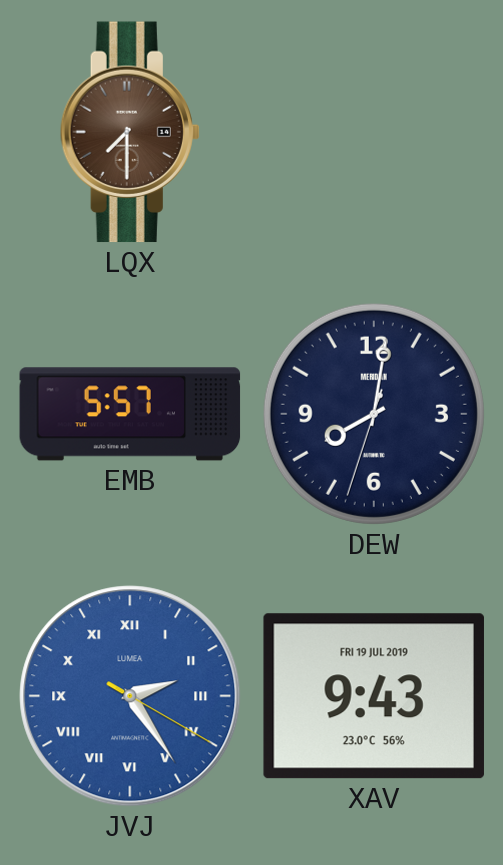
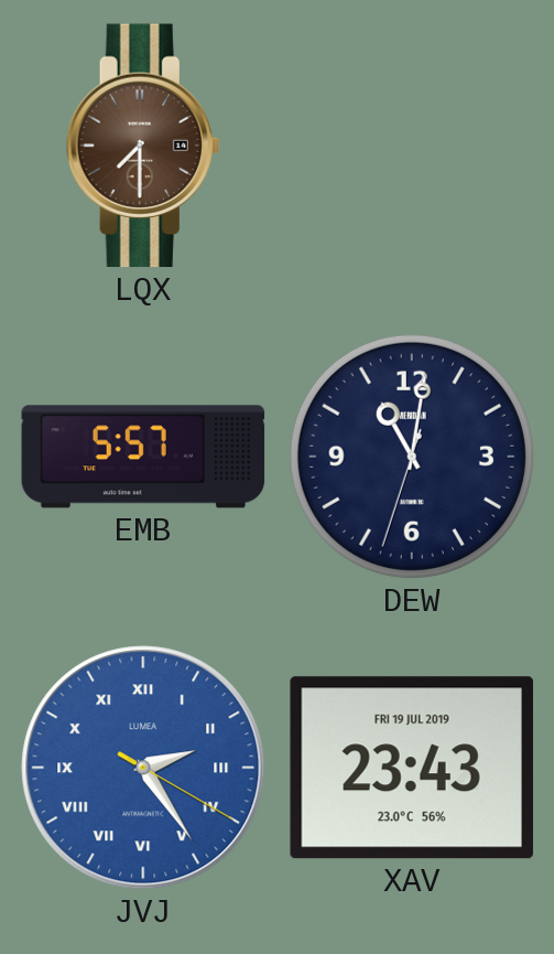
DEW: 8:01 -> 11:01
XAV: 9:43 -> 23:43
